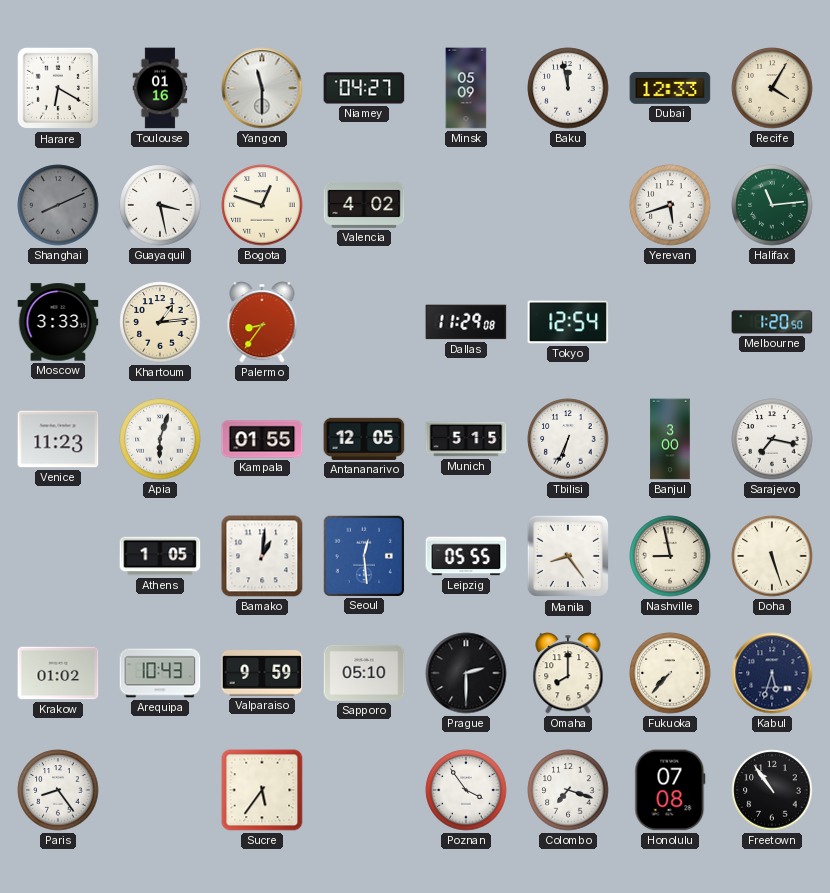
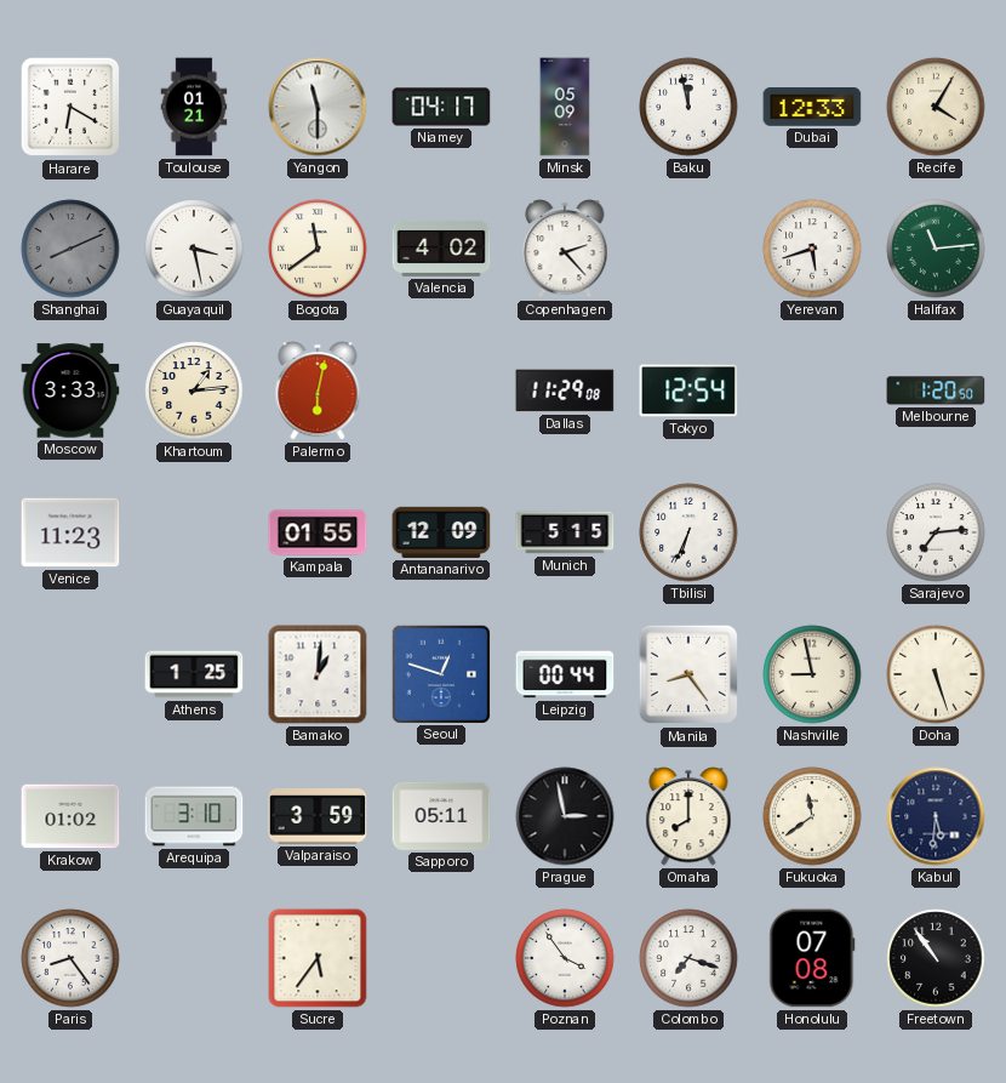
Toulouse: 01:16 -> 01:21
Niamey: 04:27 -> 04:17
Bogota: 12:48 -> 11:39
Copenhagen: none -> 2:23
Palermo: 8:36 -> 6:02
Apia: 6:03 -> none
Antananarivo: 12:05 -> 12:09
Banjul: 3:00 -> none
Sarajevo: 7:17 -> 7:14
Athens: 1:05 -> 1:25
Seoul: 12:29 -> 12:48
Leipzig: 05:55 -> 00:44
Arequipa: 10:43 -> 3:10
Valparaiso: 9:59 -> 3:59
Sapporo: 05:10 -> 05:11
Prague: 2:30 -> 2:58
Fukuoka: 7:37 -> 11:39
Kabul: 5:33 -> 5:31
